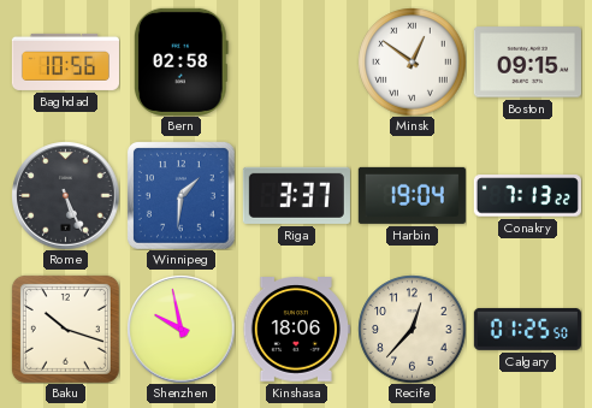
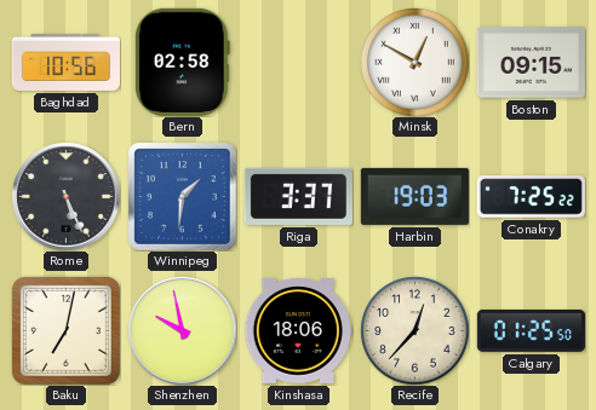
Minsk: 12:51 -> 12:50
Harbin: 19:04 -> 19:03
Conakry: 7:13 -> 7:25
Baku: 10:18 -> 7:02
